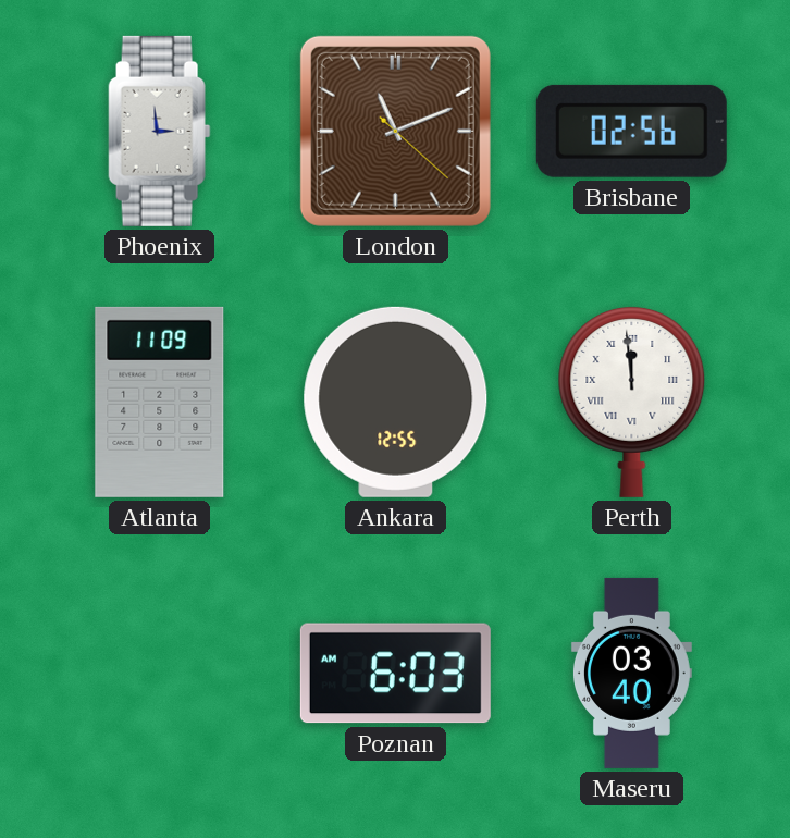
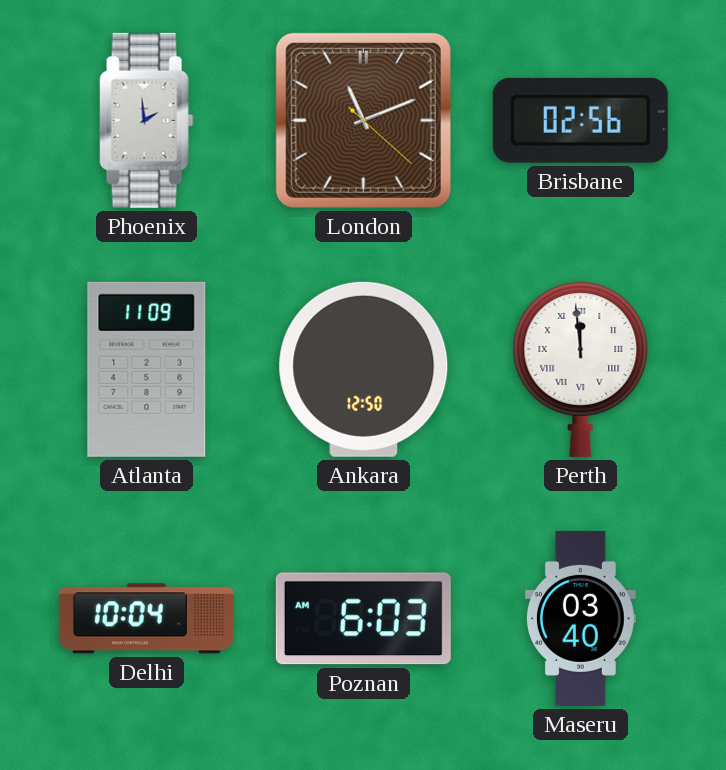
Phoenix: 2:59 -> 1:59
Ankara: 12:55 -> 12:50
Delhi: none -> 10:04
